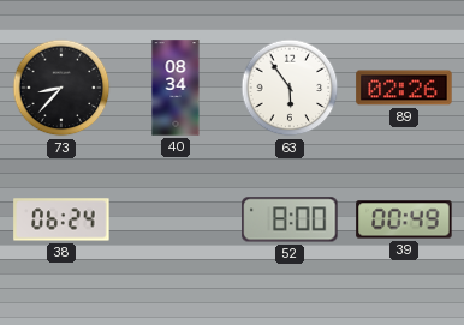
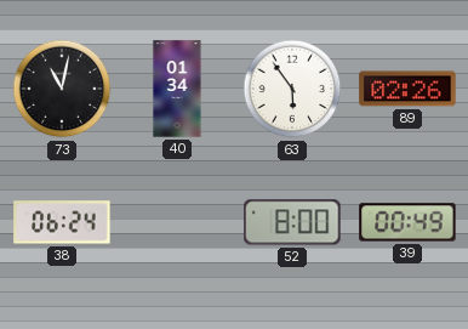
73: 8:37 -> 11:02
40: 08:34 -> 01:34
